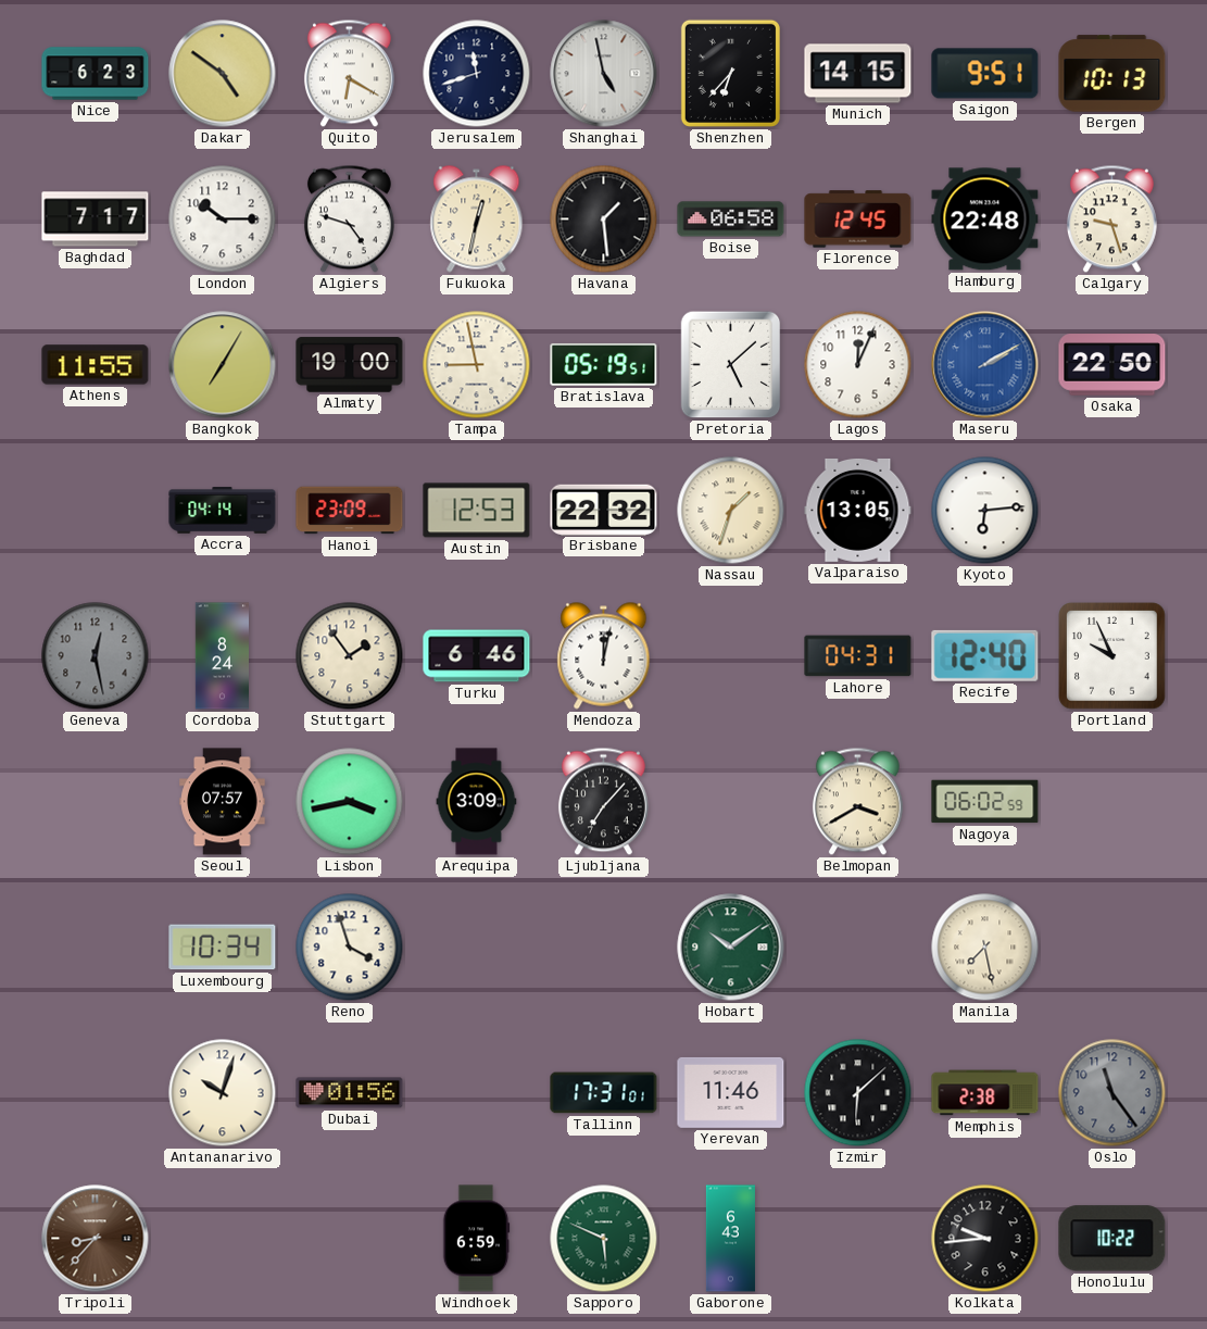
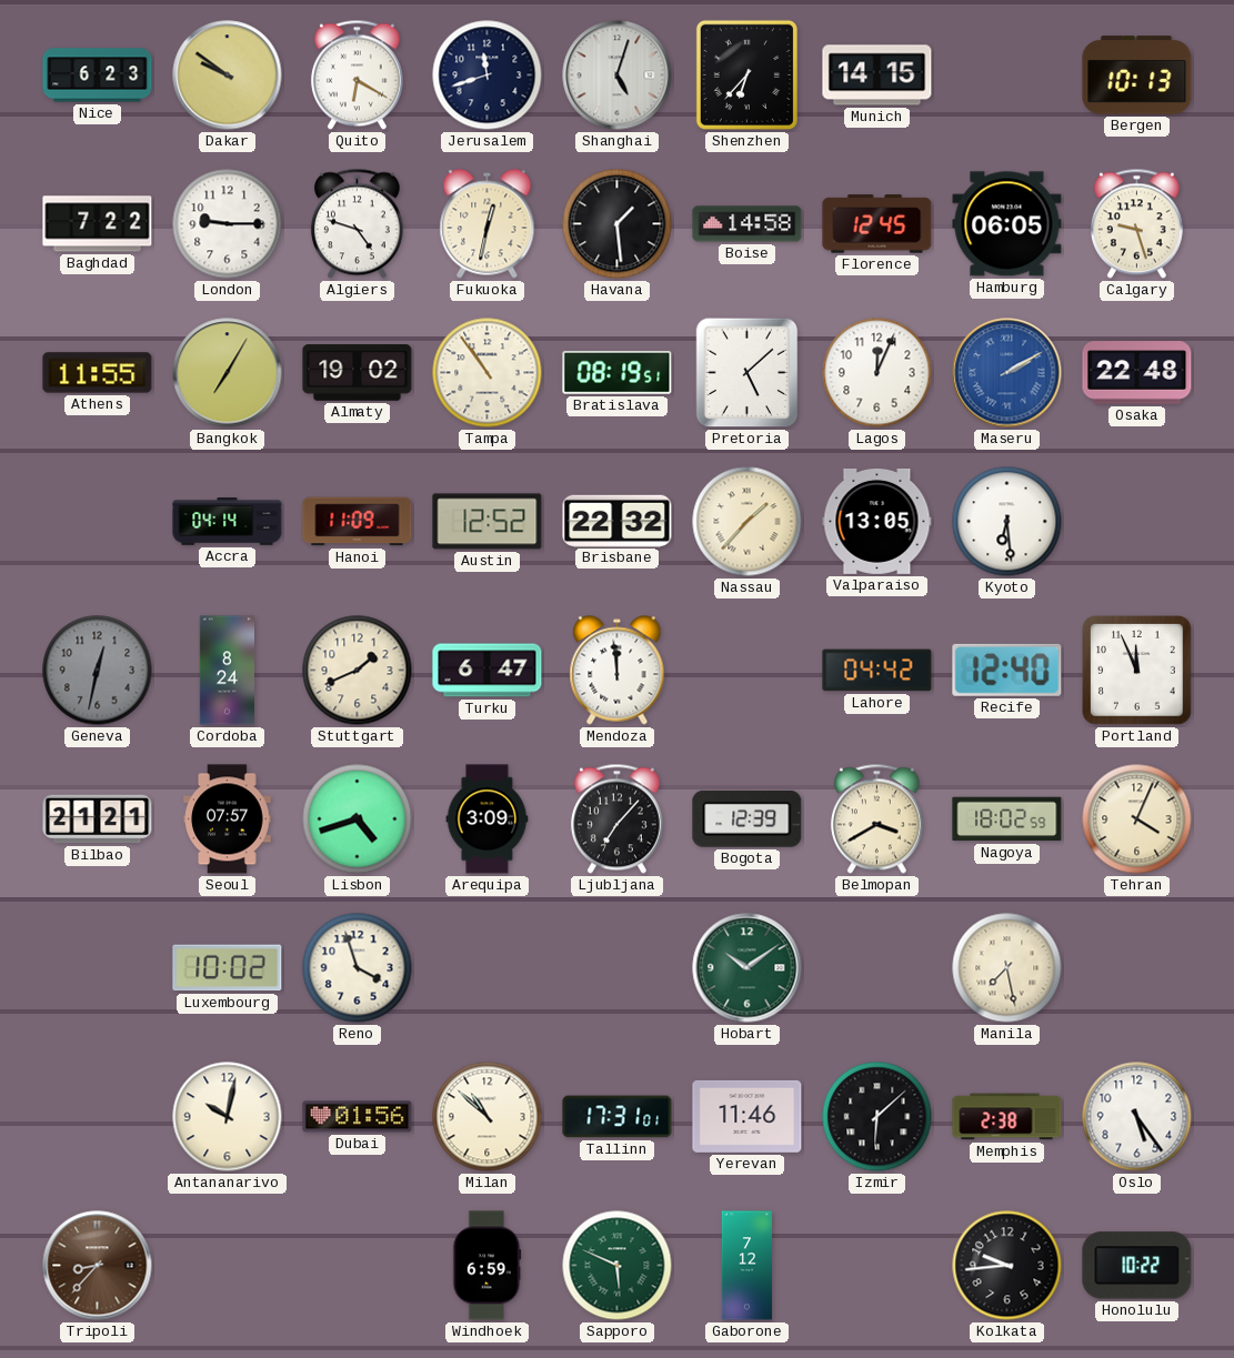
Dakar: 4:51 -> 9:51
Shanghai: 4:58 -> 5:03
Saigon: 9:51 -> none
Baghdad: 7:17 -> 7:22
London: 10:15 -> 9:15
Boise: 06:58 -> 14:58
Hamburg: 22:48 -> 06:05
Almaty: 19:00 -> 19:02
Tampa: 8:58 -> 10:54
Bratislava: 05:19 -> 08:19
Osaka: 22:50 -> 22:48
Hanoi: 23:09 -> 11:09
Austin: 12:53 -> 12:52
Nassau: 1:33 -> 1:37
Kyoto: 6:14 -> 6:29
Geneva: 12:28 -> 12:32
Stuttgart: 1:54 -> 1:41
Turku: 6:46 -> 6:47
Mendoza: 12:02 -> 11:59
Lahore: 04:31 -> 04:42
Portland: 9:56 -> 11:56
Bilbao: none -> 21:21
Lisbon: 3:43 -> 4:42
Bogota: none -> 12:39
Nagoya: 06:02 -> 18:02
Tehran: none -> 4:04
Luxembourg: 10:34 -> 10:02
Antananarivo: 10:03 -> 10:02
Milan: none -> 10:52
Oslo: 11:24 -> 5:24
Oslo dial: grey -> white
Gaborone: 6:43 -> 7:12
